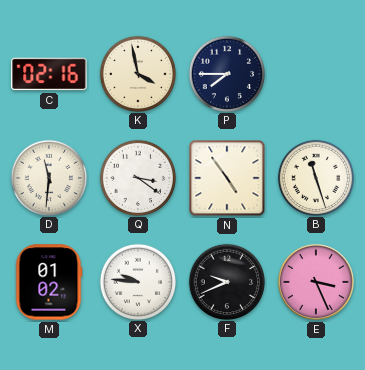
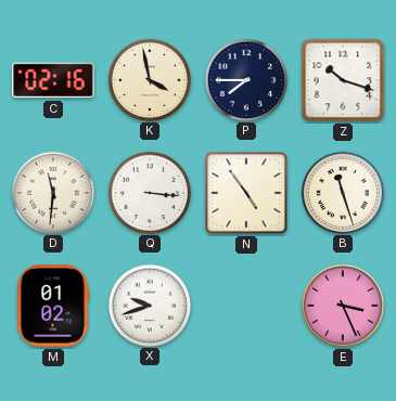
Z: none -> 10:18
Q: 3:21 -> 3:16
X: 9:46 -> 9:42
F: 9:41 -> none
